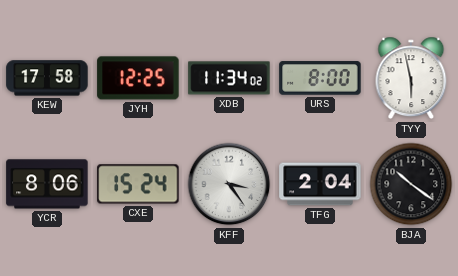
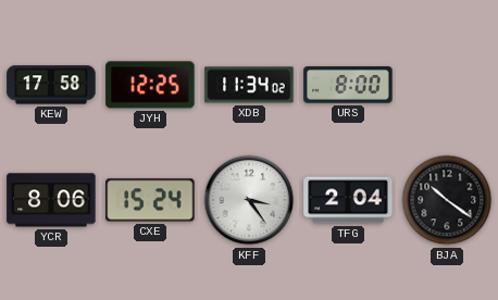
TYY: 5:58 -> none
